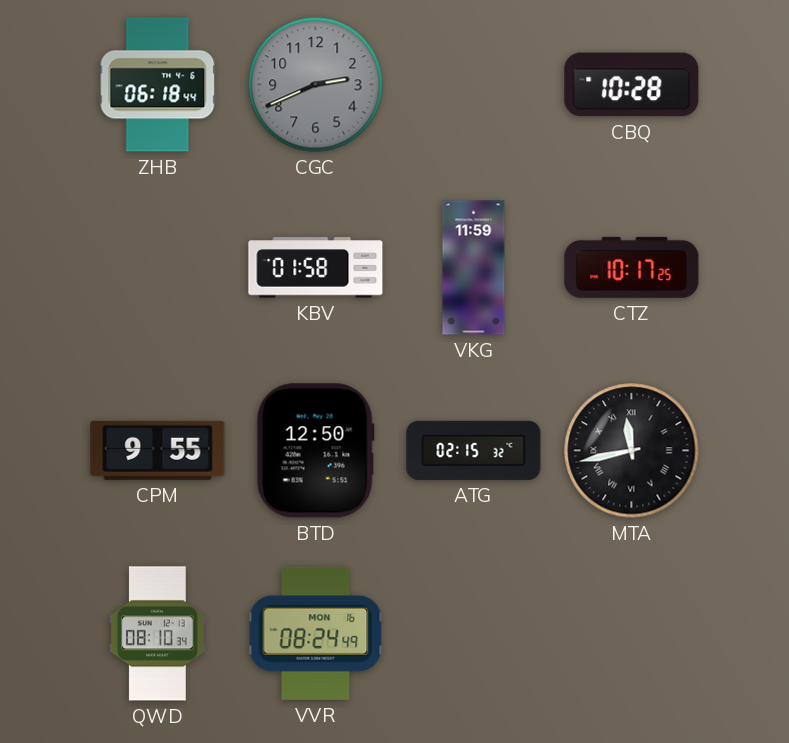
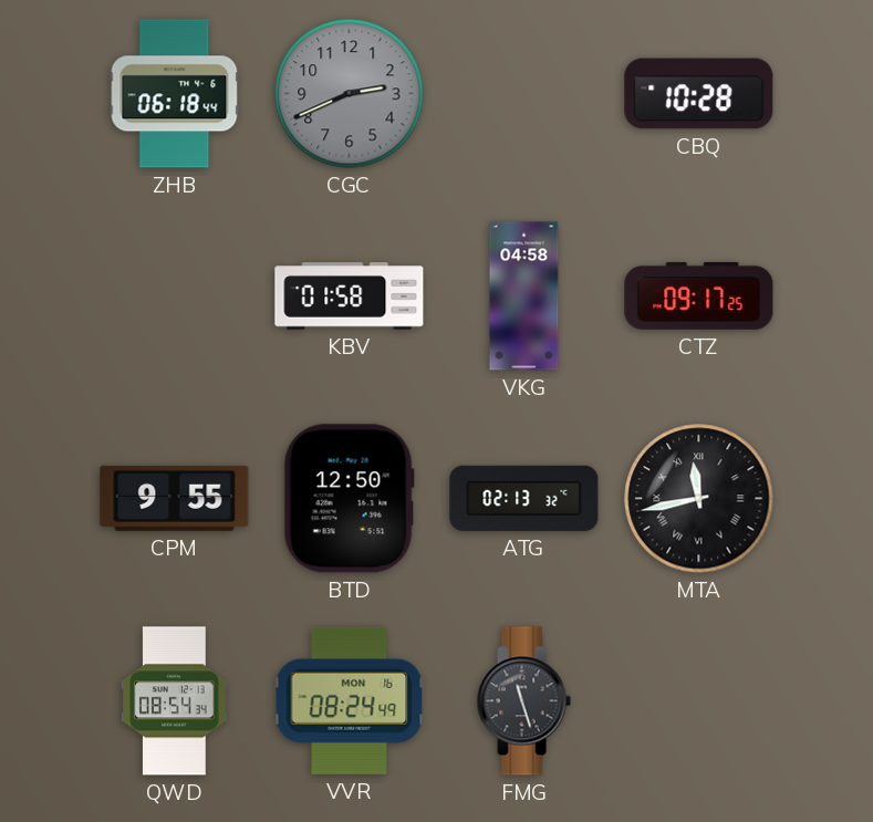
VKG: 11:59 -> 04:58
CTZ: 10:17 -> 09:17
ATG: 02:15 -> 02:13
QWD: 08:10 -> 08:54
FMG: none -> 11:27
